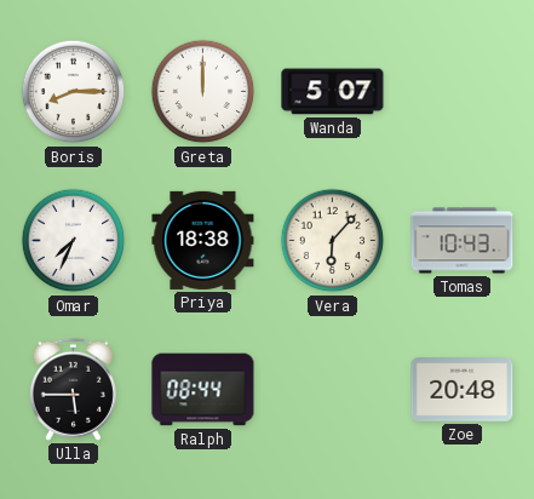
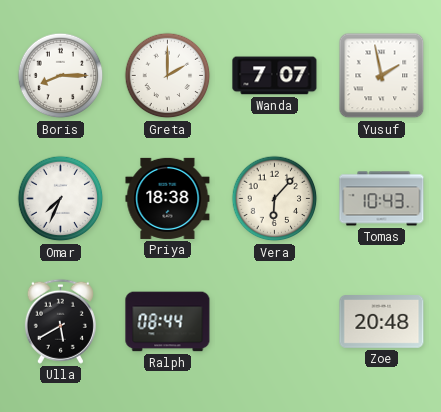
Greta: 12:00 -> 2:00
Wanda: 5:07 -> 7:07
Yusuf: none -> 1:58
Ulla: 5:45 -> 5:40
